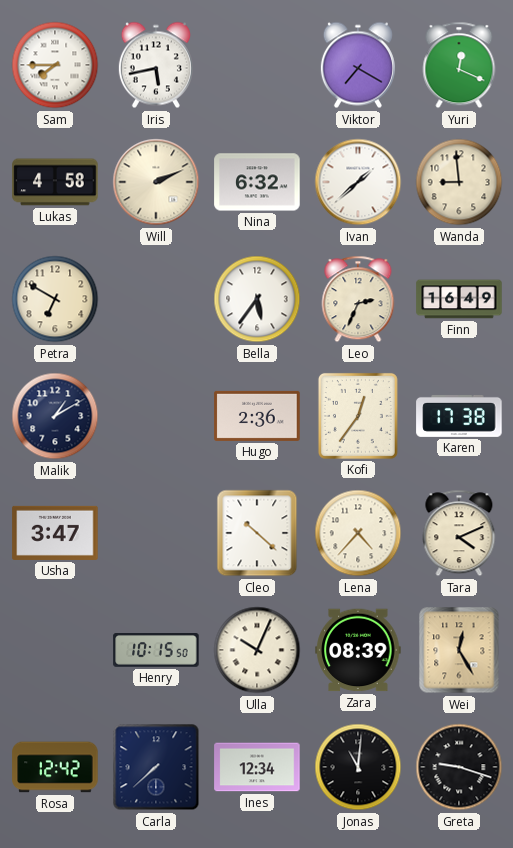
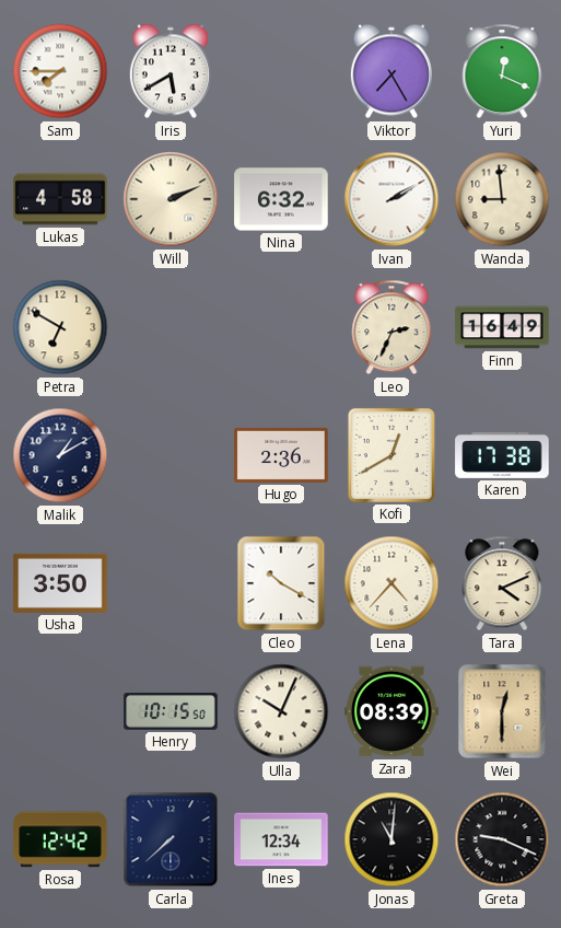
Iris: 5:43 -> 5:40
Viktor: 7:20 -> 7:25
Ivan: 1:38 -> 2:10
Bella: 5:36 -> none
Kofi: 12:36 -> 12:40
Usha: 3:47 -> 3:50
Cleo: 10:22 -> 10:20
Wei: 12:25 -> 12:30
Greta: 9:18 -> 9:19
